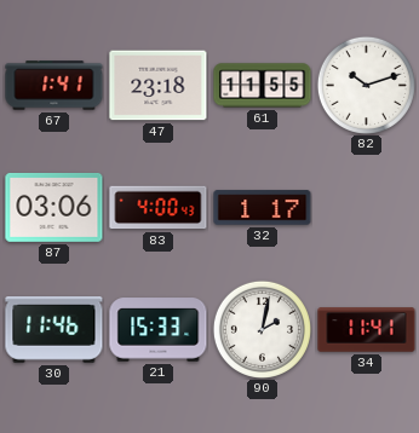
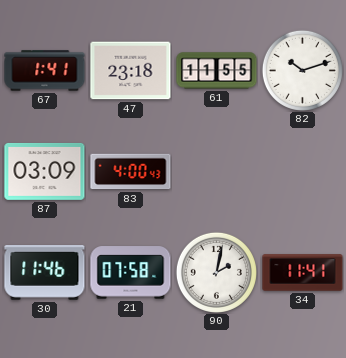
87: 03:06 -> 03:09
32: 1:17 -> none
21: 15:33 -> 07:58
